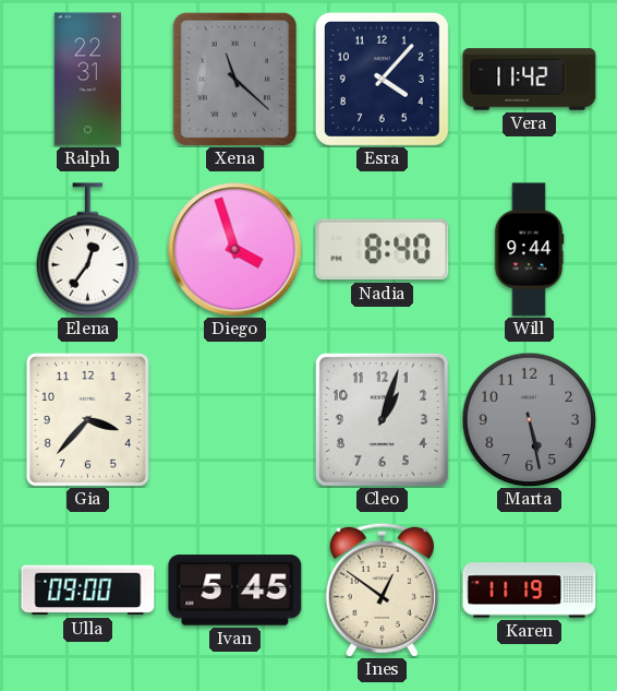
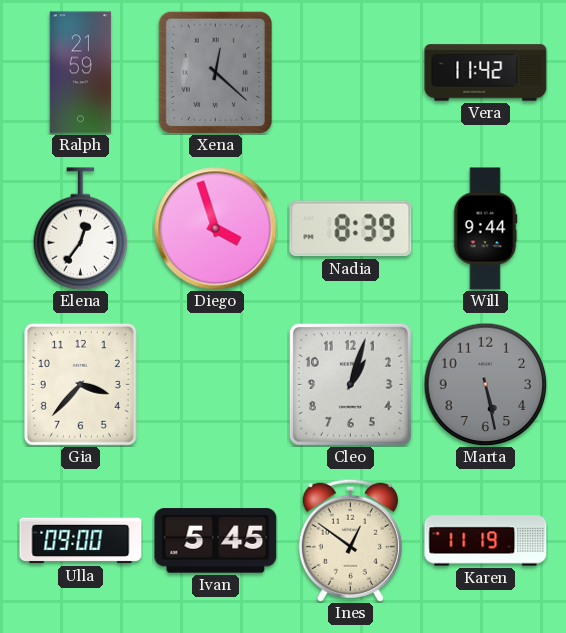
Ralph: 22:31 -> 21:59
Xena: 11:22 -> 12:22
Esra: 4:07 -> none
Nadia: 8:40 -> 8:39
